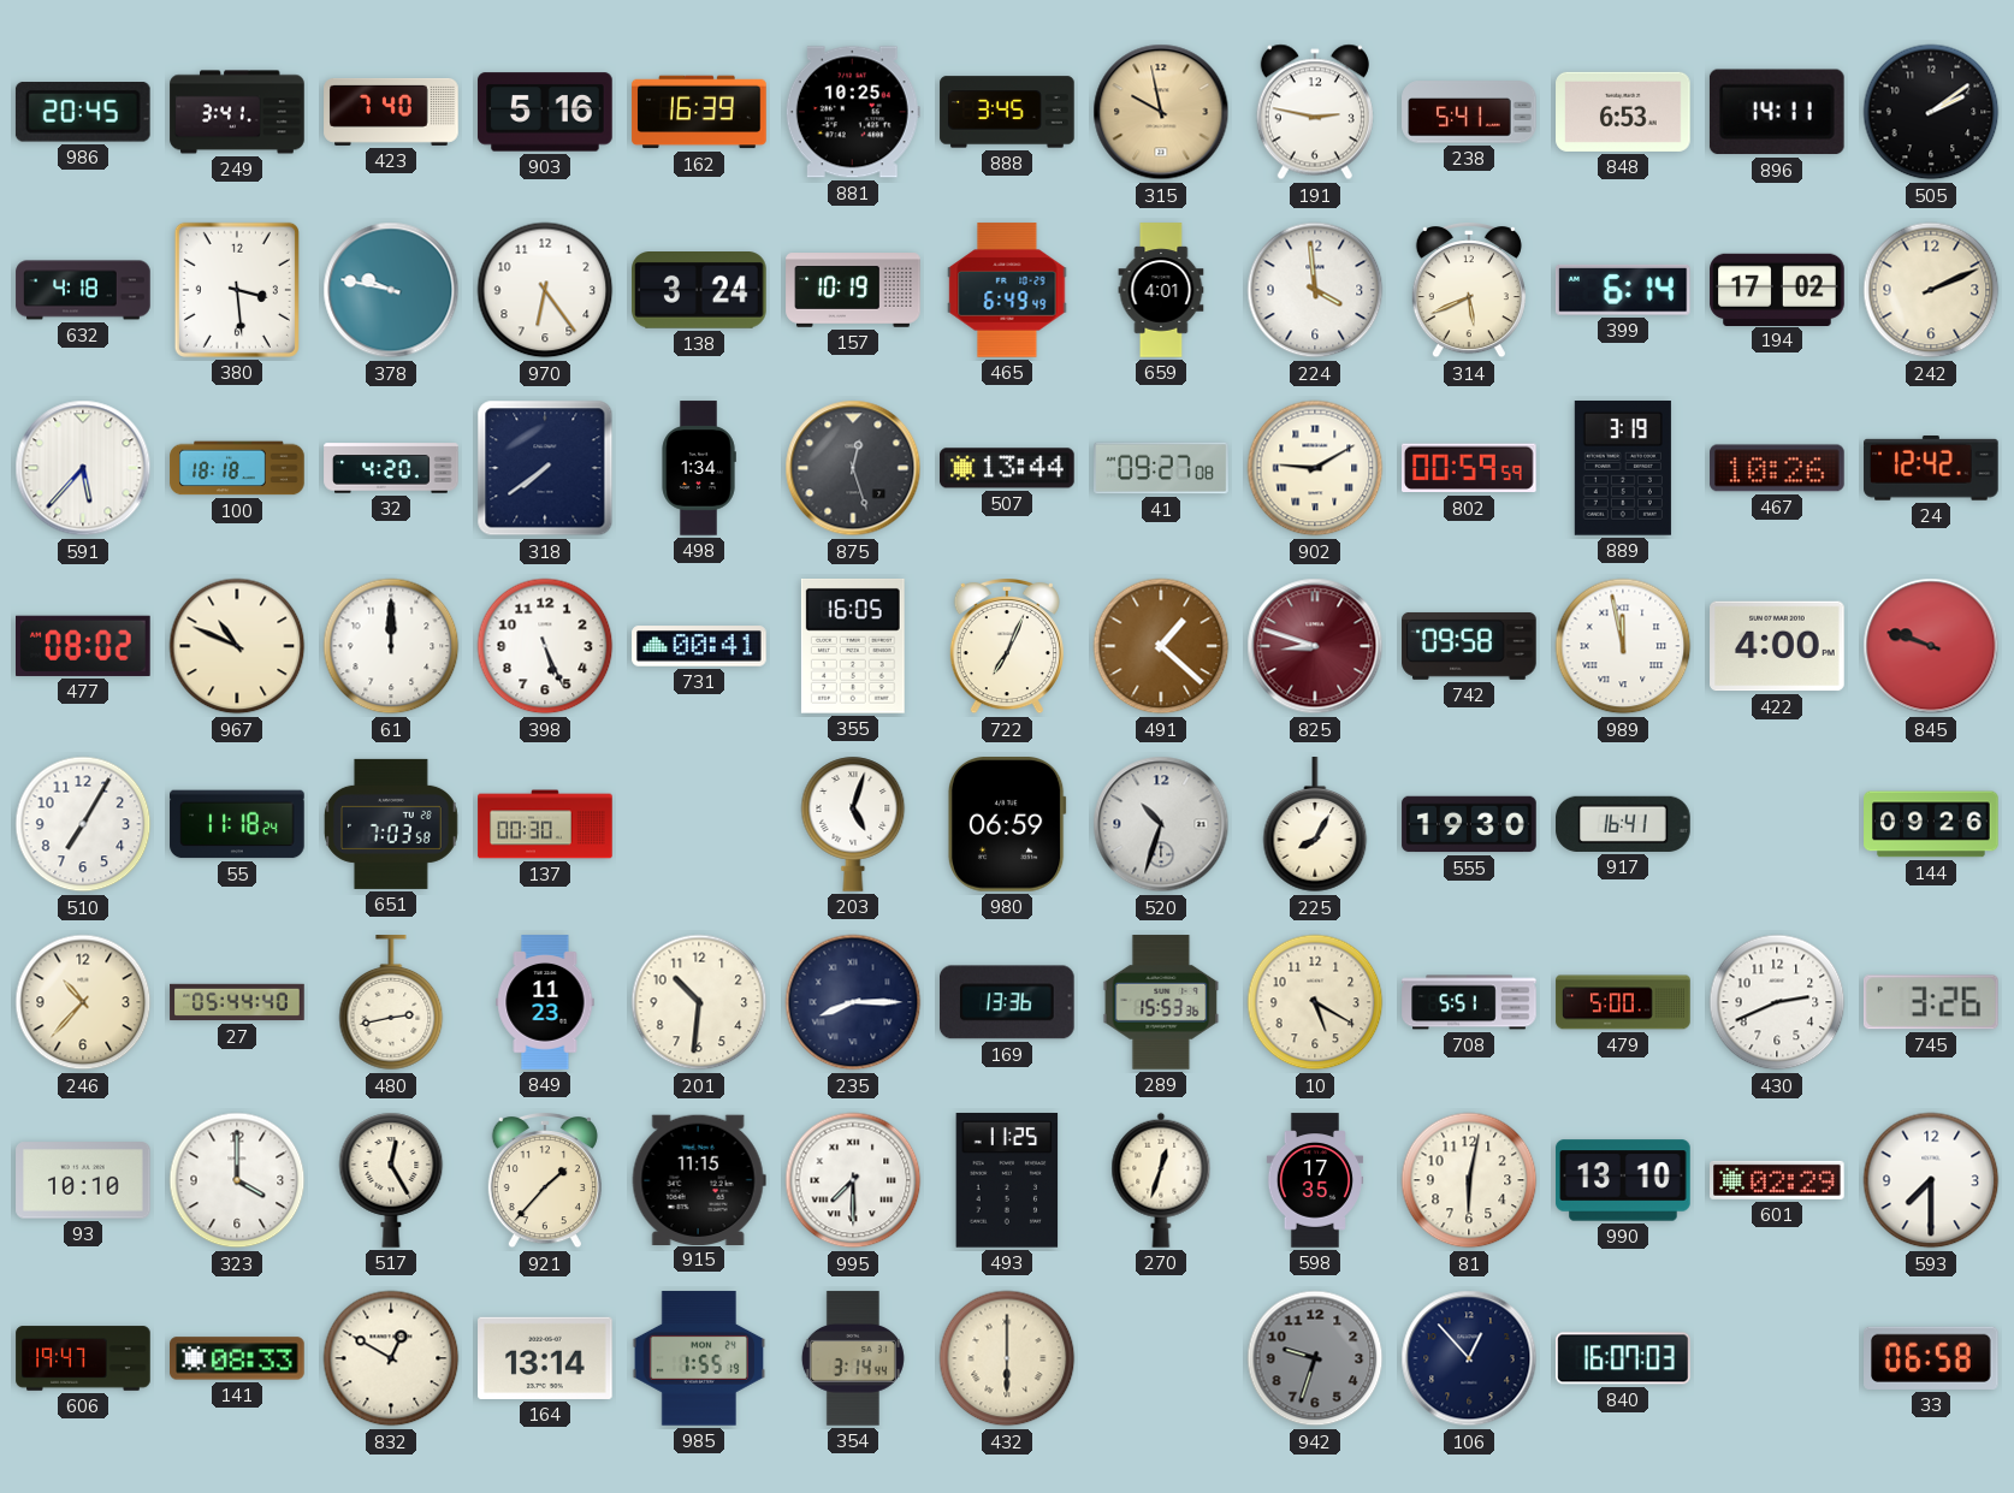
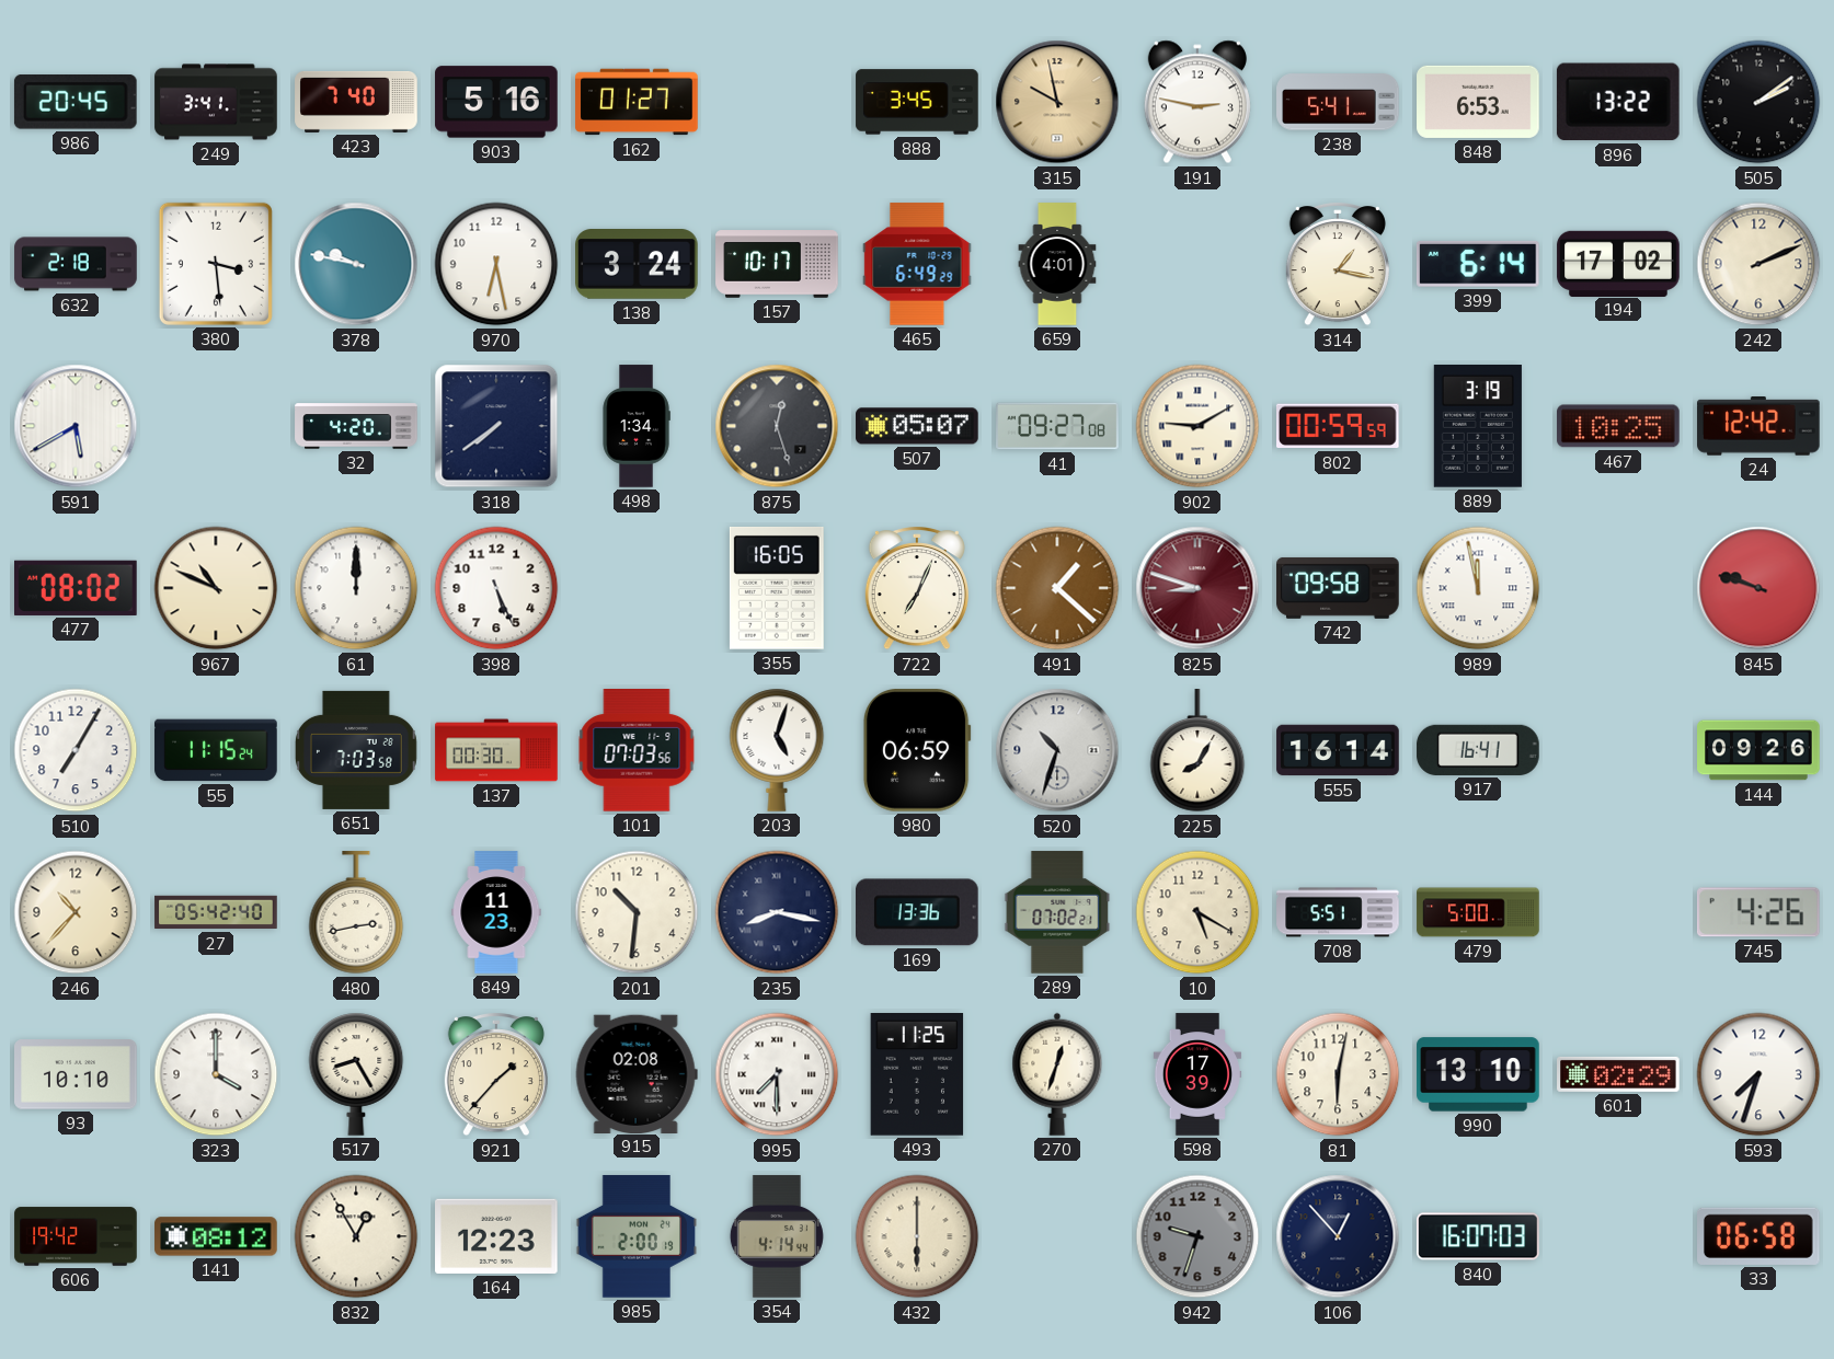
162: 16:39 -> 01:27
881: 10:25 -> none
896: 14:11 -> 13:22
632: 4:18 -> 2:18
970: 6:24 -> 6:28
157: 10:19 -> 10:17
465: 6:49:49 -> 6:49:29
224: 3:59 -> none
314: 5:41 -> 1:17
591: 5:37 -> 5:40
100: 18:18 -> none
507: 13:44 -> 05:07
467: 10:26 -> 10:25
731: 00:41 -> none
422: 4:00 -> none
55: 11:18 -> 11:15
101: none -> 07:03
555: 19:30 -> 16:14
27: 05:44 -> 05:42
235: 8:15 -> 8:17
289: 15:53 -> 07:02
430: 2:41 -> none
745: 3:26 -> 4:26
517: 12:25 -> 8:25
915: 11:15 -> 02:08
598: 17:35 -> 17:39
593: 7:30 -> 7:33
606: 19:47 -> 19:42
141: 08:33 -> 08:12
832: 12:50 -> 12:55
164: 13:14 -> 12:23
985: 1:55 -> 2:00
354: 3:14 -> 4:14
